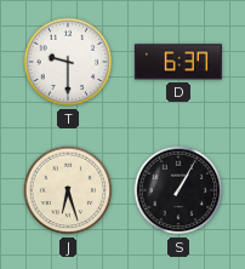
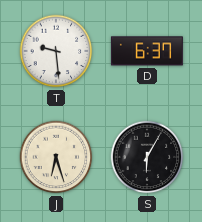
T: 9:30 -> 9:29
S: 1:05 -> 6:05
